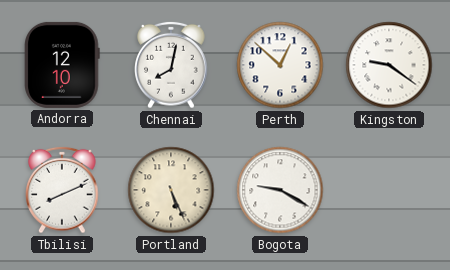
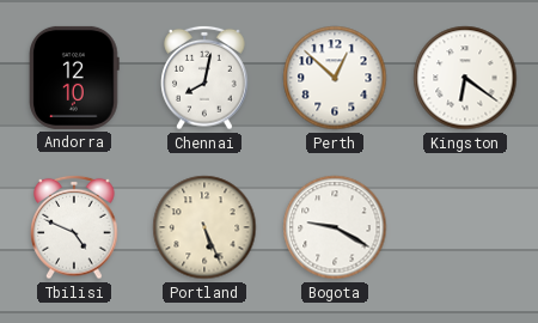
Kingston: 9:21 -> 6:21
Tbilisi: 8:11 -> 4:49
